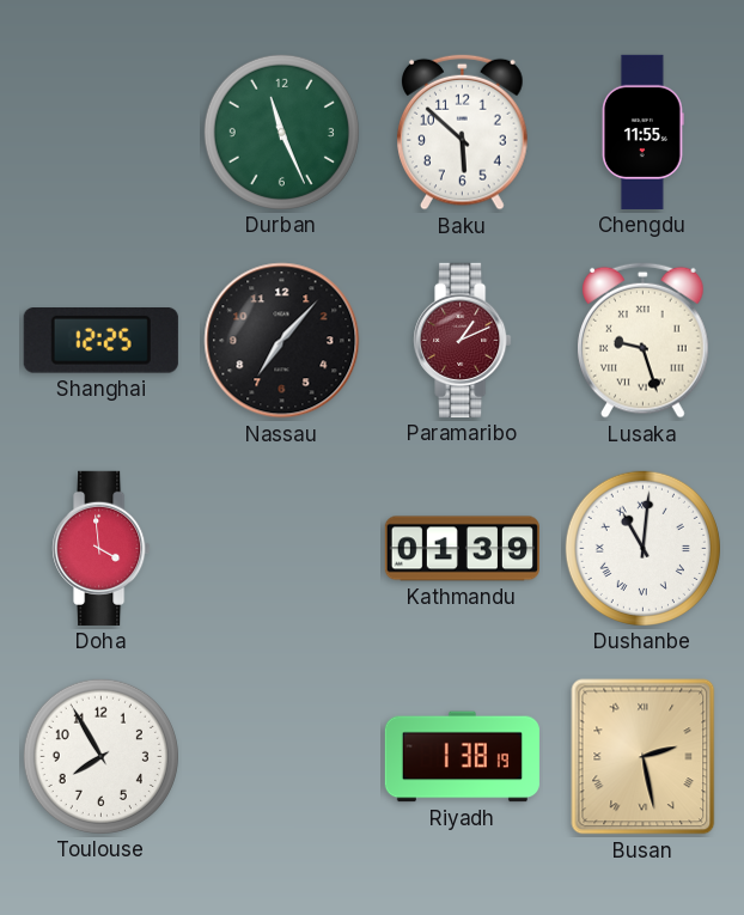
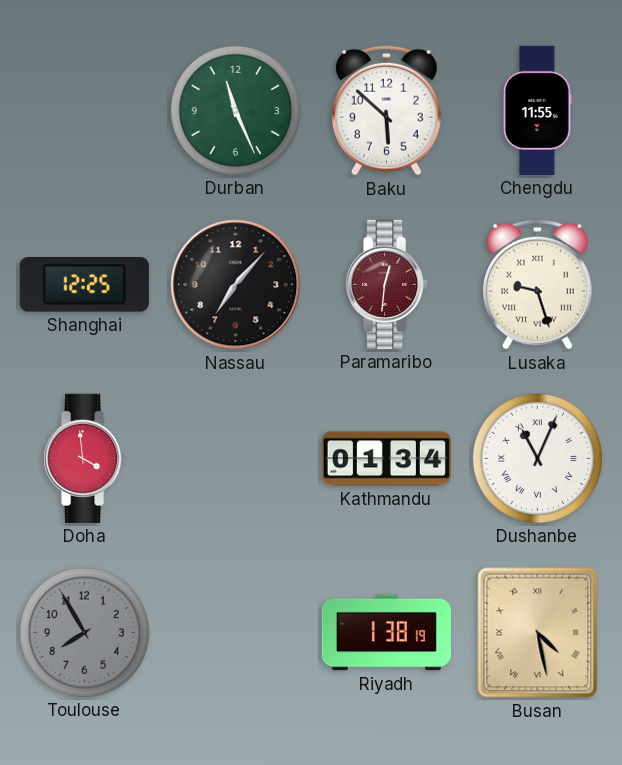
Paramaribo: 1:11 -> 12:31
Kathmandu: 01:39 -> 01:34
Dushanbe: 11:01 -> 11:04
Toulouse dial: white -> grey
Busan: 2:28 -> 4:28
